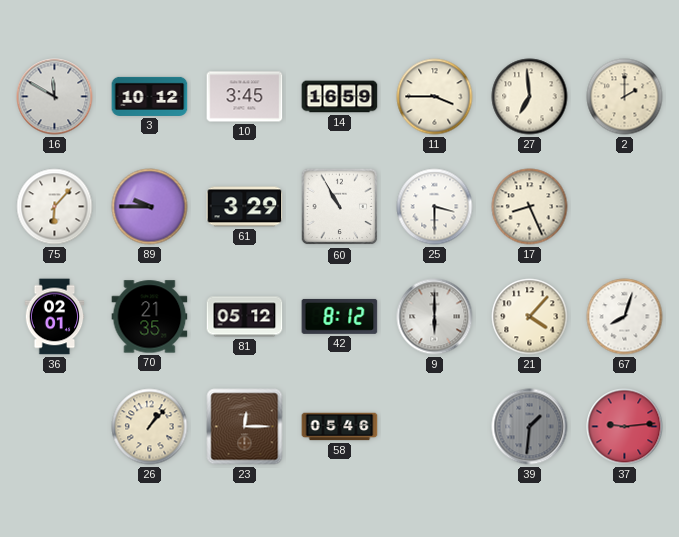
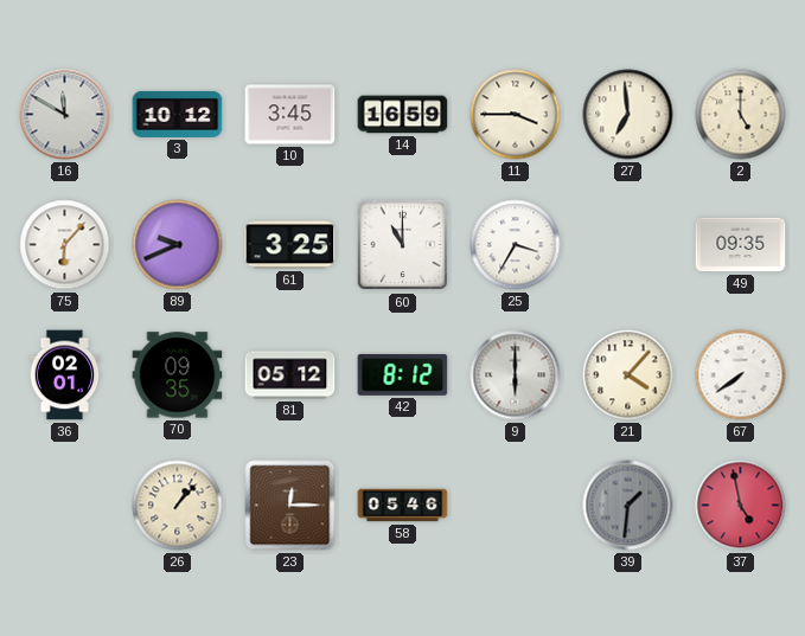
2: 2:00 -> 5:00
89: 9:45 -> 9:41
61: 3:29 -> 3:25
60: 10:55 -> 11:00
25: 3:30 -> 3:35
17: 8:26 -> none
49: none -> 09:35
70: 21:35 -> 09:35
67: 8:03 -> 7:39
37: 9:14 -> 4:58
